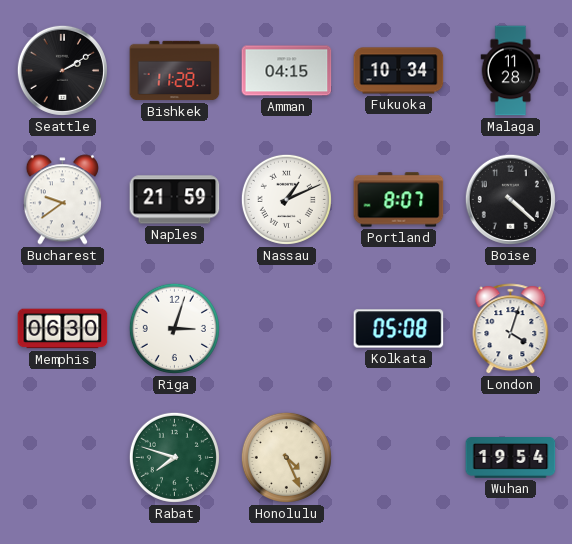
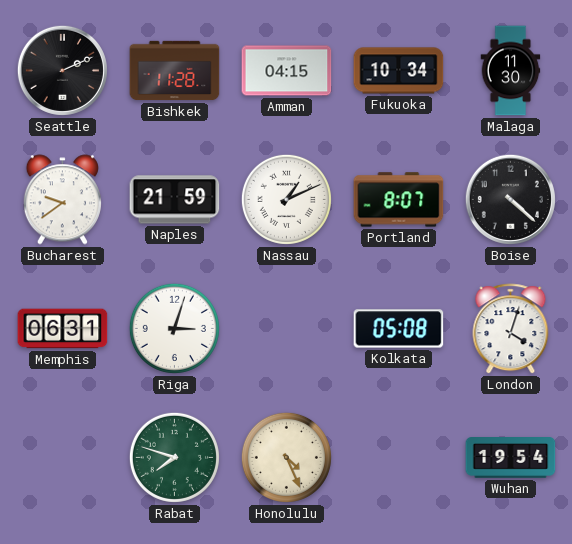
Seattle: 2:10 -> 2:11
Malaga: 11:28 -> 11:30
Memphis: 06:30 -> 06:31
